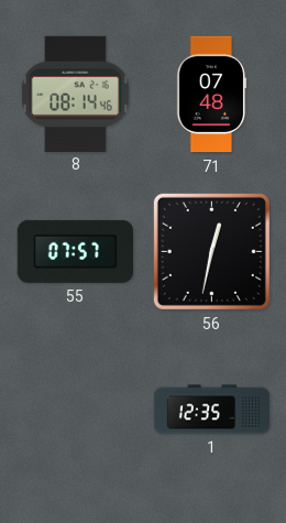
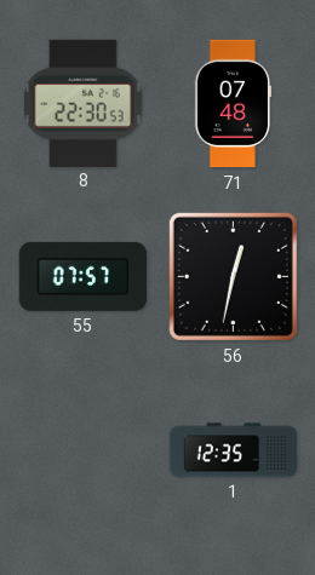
8: 08:14 -> 22:30
